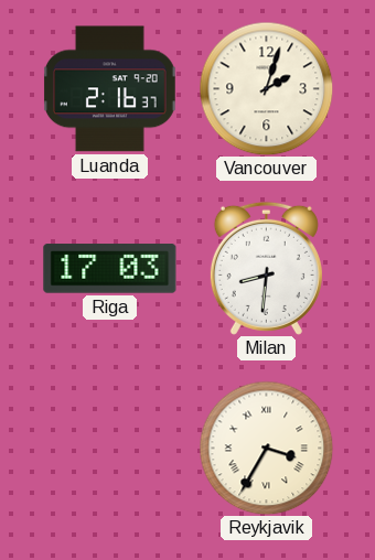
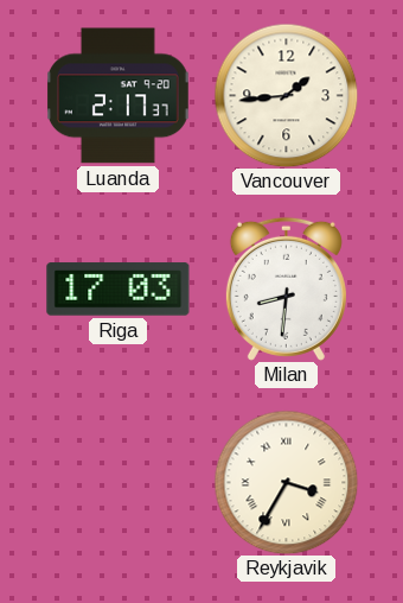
Luanda: 2:16 -> 2:17
Vancouver: 2:03 -> 1:44
